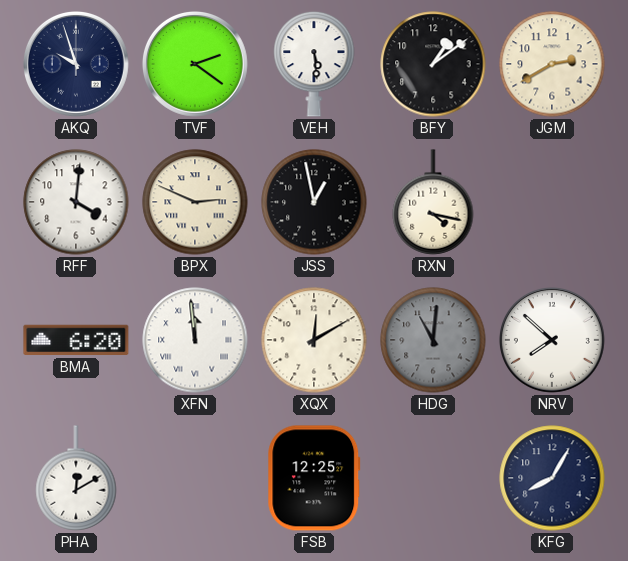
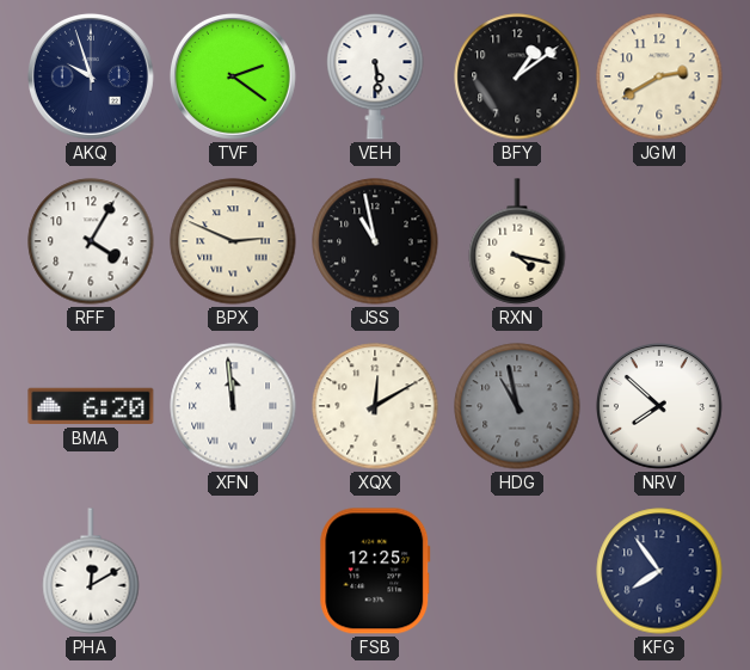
RFF: 4:01 -> 4:05
JSS: 12:58 -> 10:58
HDG: 11:01 -> 10:58
KFG: 8:05 -> 7:54
